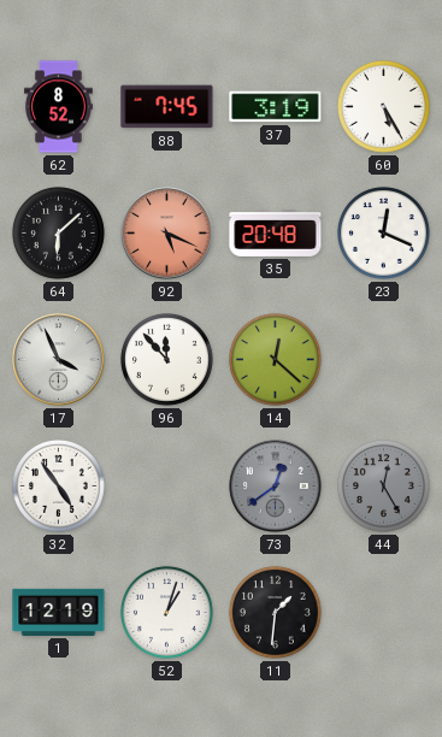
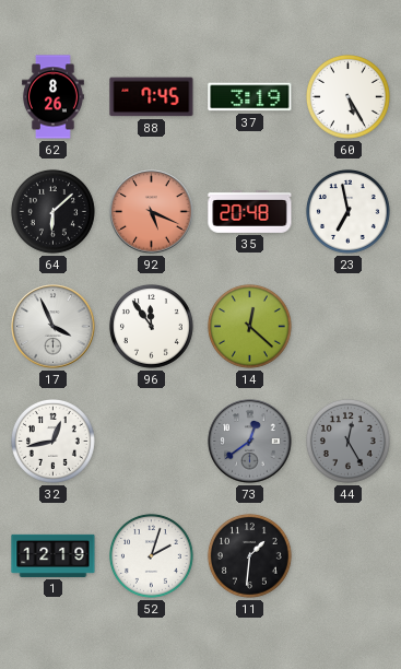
62: 8:52 -> 8:26
23: 12:19 -> 6:58
96: 11:53 -> 11:54
32: 4:54 -> 12:43
52: 1:03 -> 2:03
